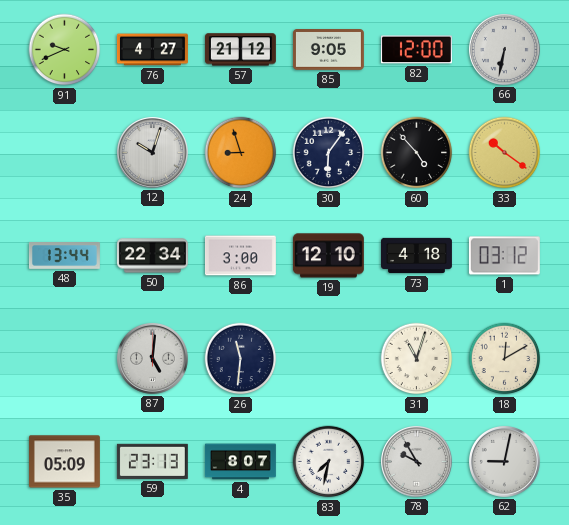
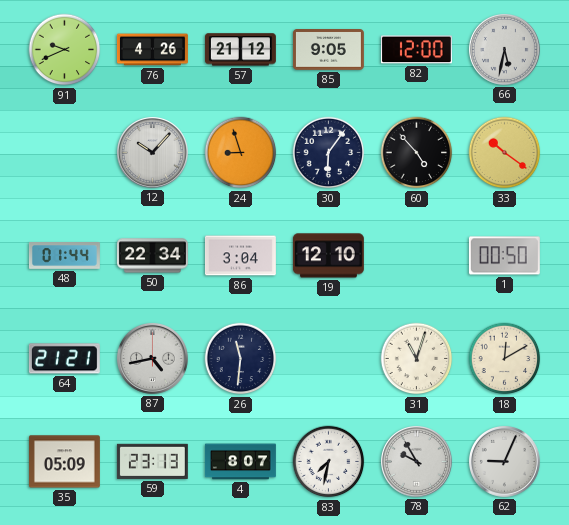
76: 4:27 -> 4:26
66: 6:32 -> 5:32
12: 10:03 -> 10:07
48: 13:44 -> 01:44
86: 3:00 -> 3:04
73: 4:18 -> none
1: 03:12 -> 00:50
64: none -> 21:21
87: 5:01 -> 4:43
62: 9:02 -> 9:04
